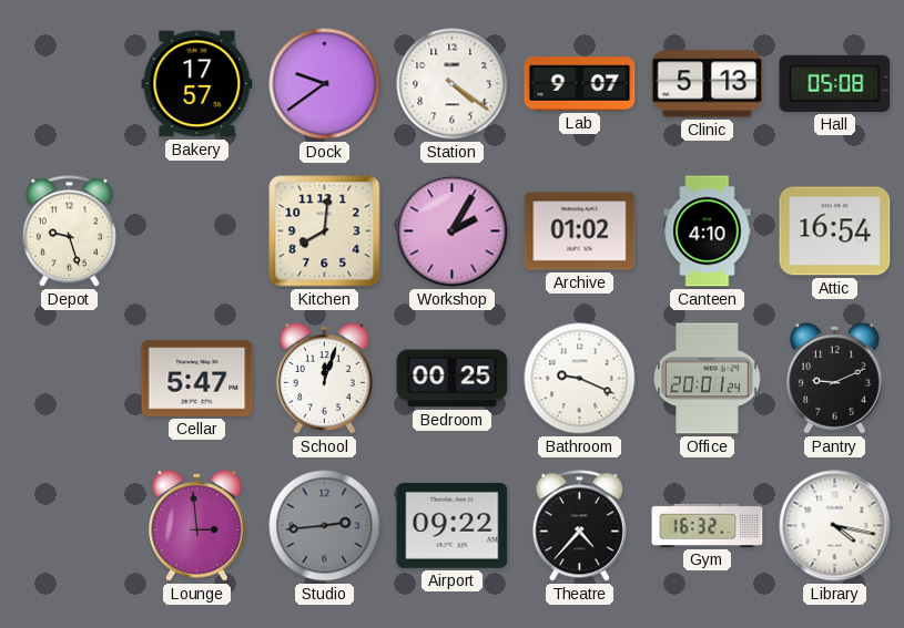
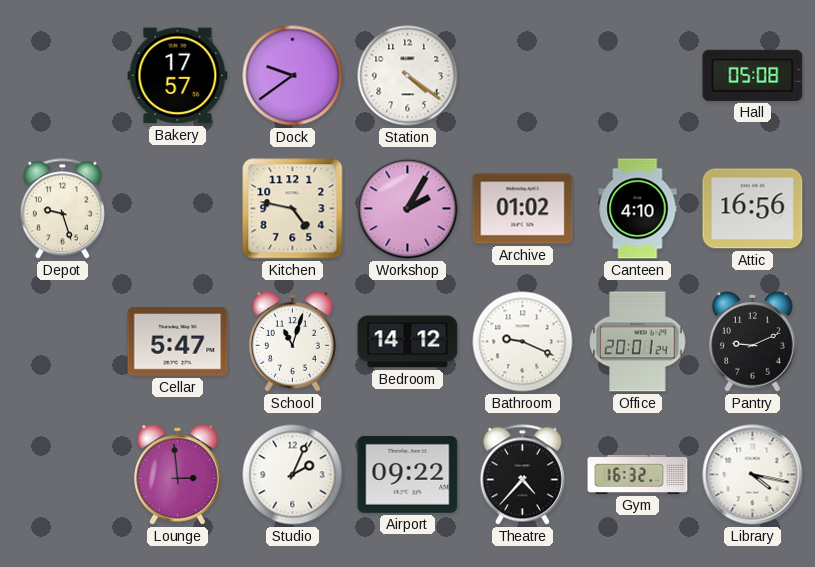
Lab: 9:07 -> none
Clinic: 5:13 -> none
Kitchen: 8:01 -> 4:47
Attic: 16:54 -> 16:56
School: 12:03 -> 11:03
Bedroom: 00:25 -> 14:12
Studio: 2:44 -> 2:04
Studio dial: grey -> white
